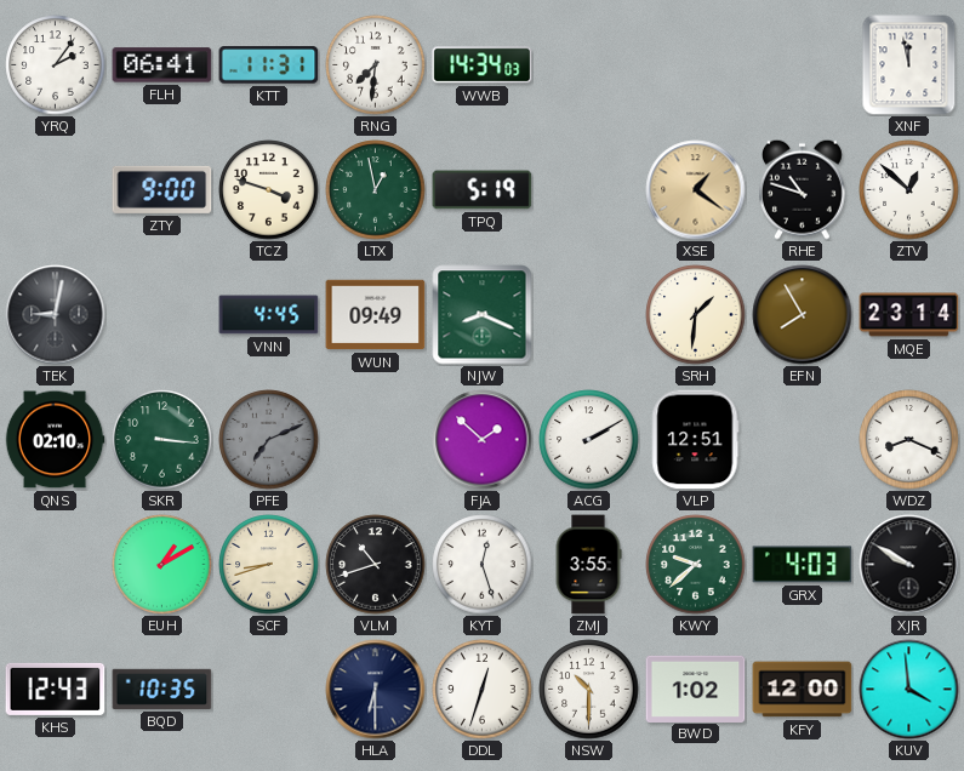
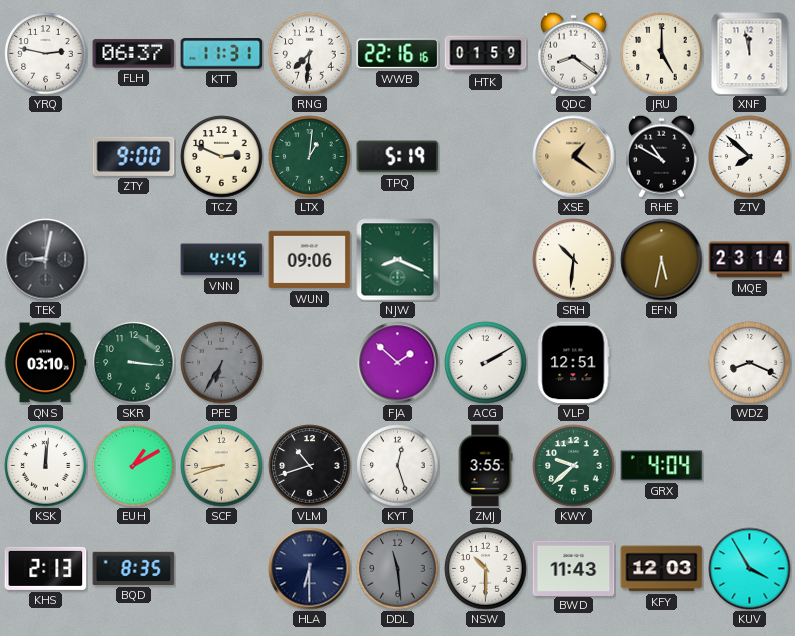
YRQ: 2:06 -> 2:47
FLH: 06:41 -> 06:37
WWB: 14:34 -> 22:16
HTK: none -> 01:59
QDC: none -> 8:21
JRU: none -> 5:00
TCZ: 3:48 -> 2:49
LTX: 12:58 -> 1:01
RHE: 10:48 -> 10:50
ZTV: 12:52 -> 7:52
WUN: 09:49 -> 09:06
SRH: 1:31 -> 10:31
EFN: 7:55 -> 5:32
QNS: 02:10 -> 03:10
PFE: 7:11 -> 6:35
KSK: none -> 12:01
GRX: 4:03 -> 4:04
XJR: 9:50 -> none
KHS: 12:43 -> 2:13
BQD: 10:35 -> 8:35
DDL: 12:33 -> 11:29
DDL dial: white -> grey
BWD: 1:02 -> 11:43
KFY: 12:00 -> 12:03
KUV: 3:59 -> 3:55
